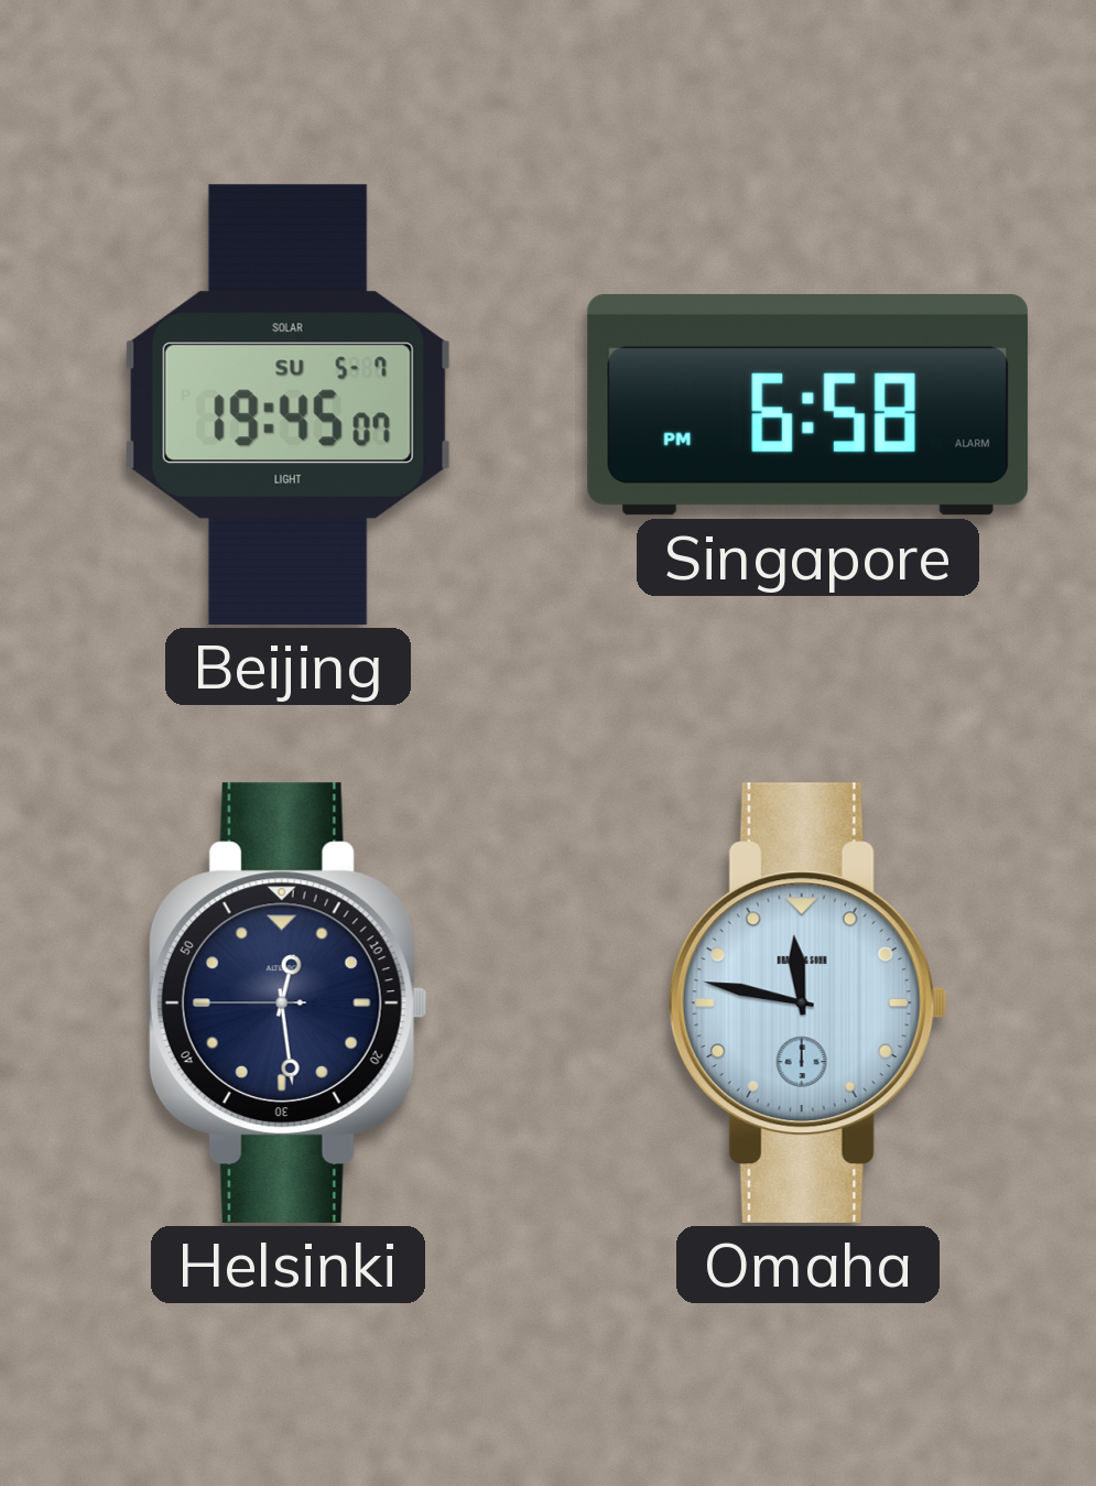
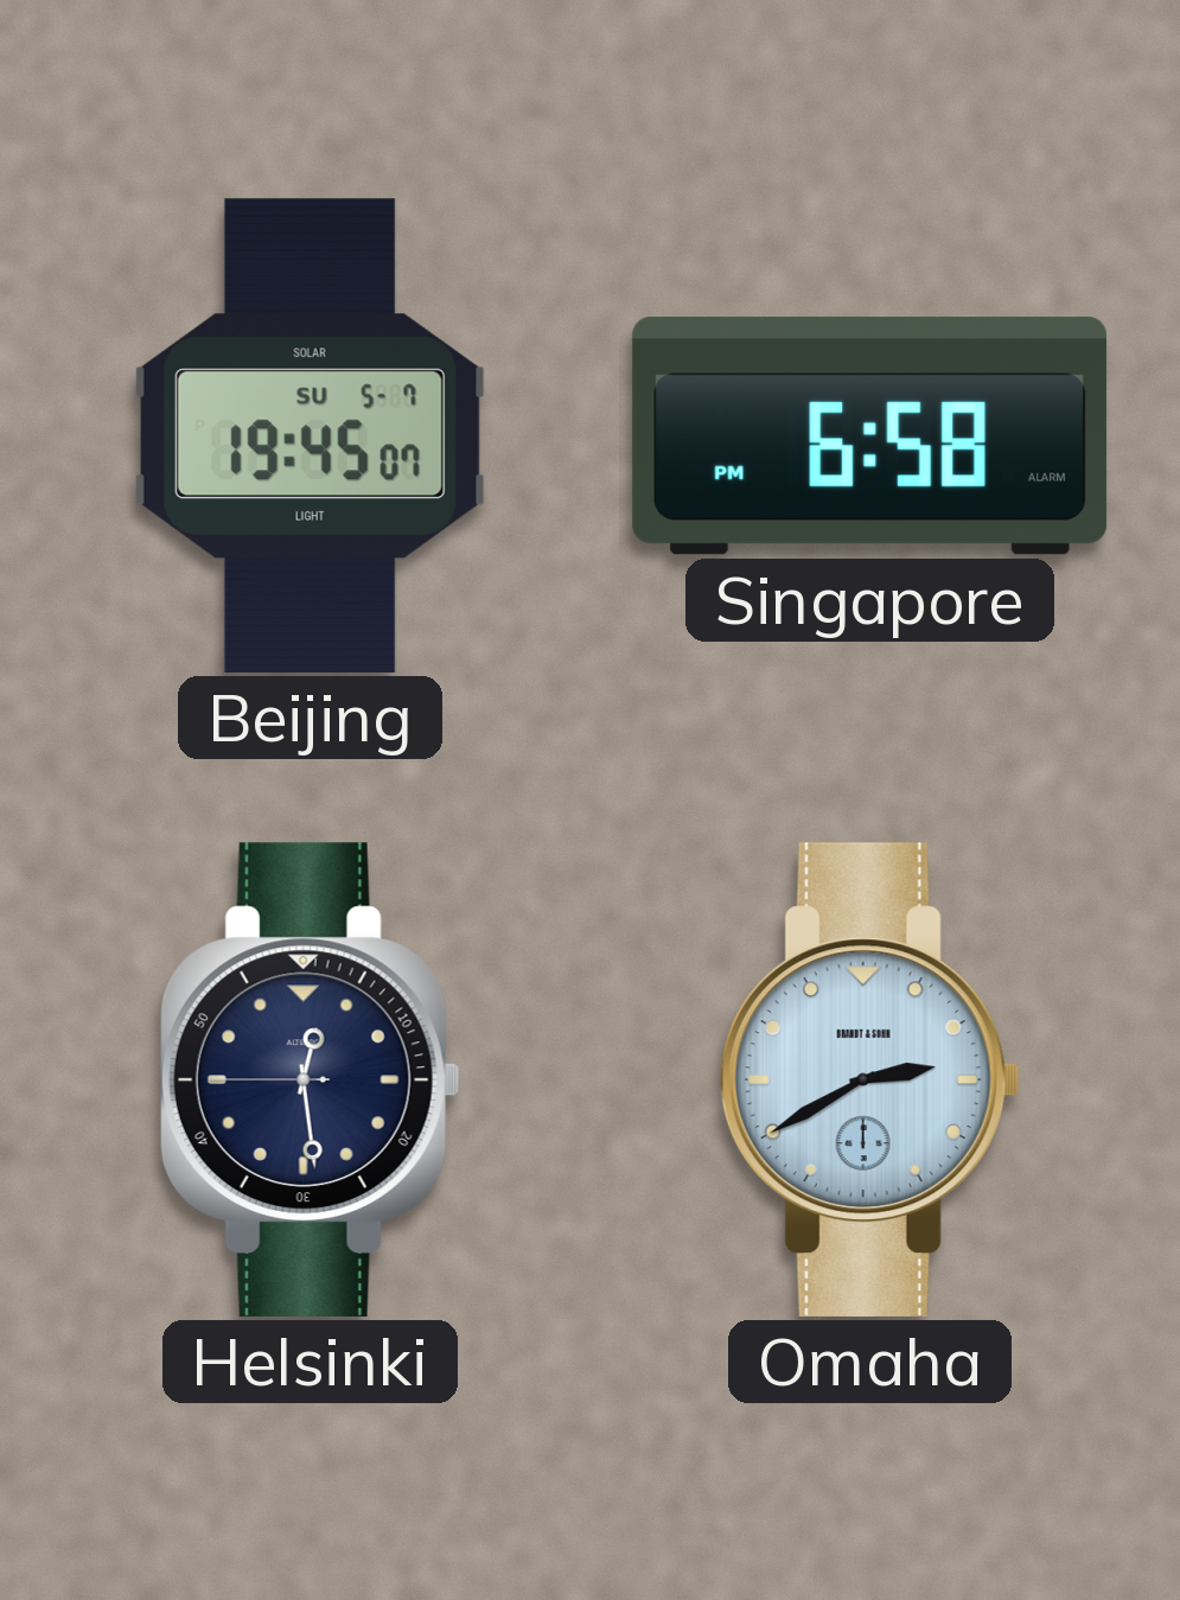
Omaha: 11:47 -> 2:40
